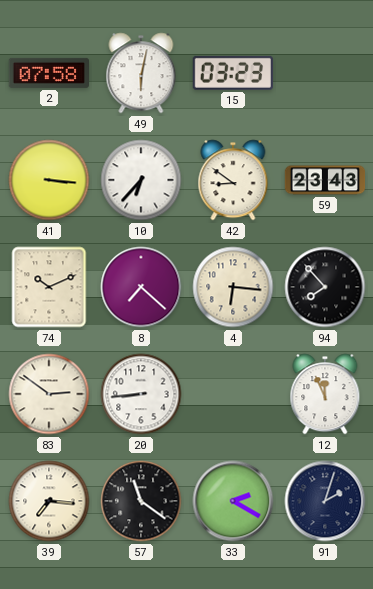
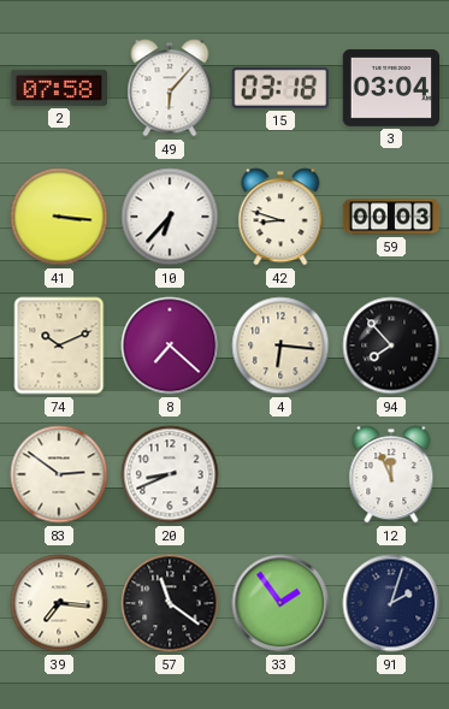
49: 6:02 -> 6:07
15: 03:23 -> 03:18
3: none -> 03:04
42: 8:51 -> 8:48
59: 23:43 -> 00:03
20: 8:44 -> 8:41
33: 2:20 -> 1:54
